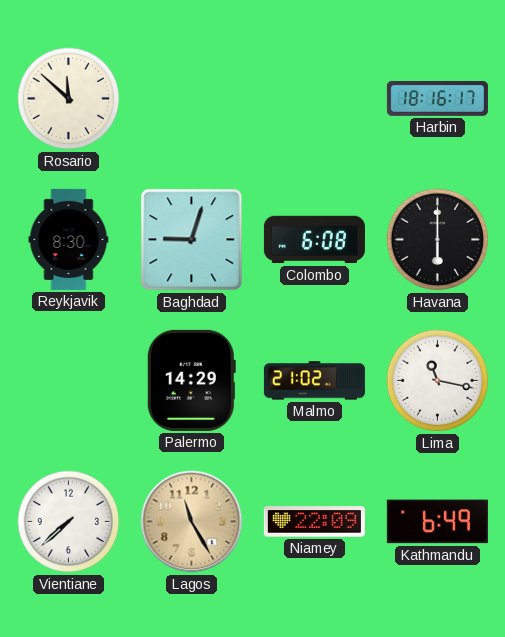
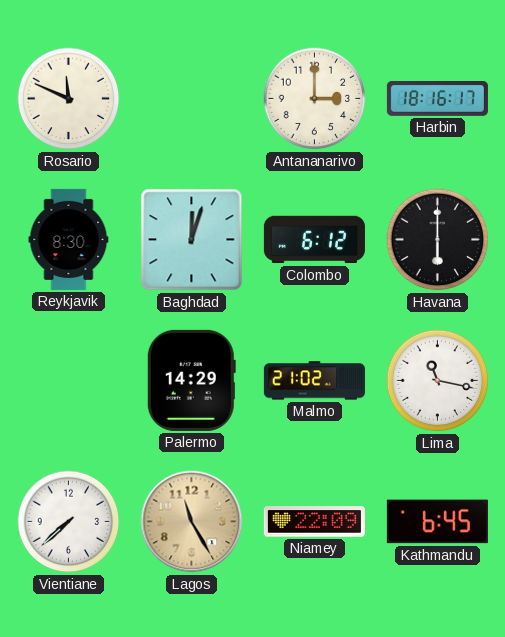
Rosario: 11:52 -> 11:49
Antananarivo: none -> 3:00
Baghdad: 9:03 -> 12:03
Colombo: 6:08 -> 6:12
Kathmandu: 6:49 -> 6:45
